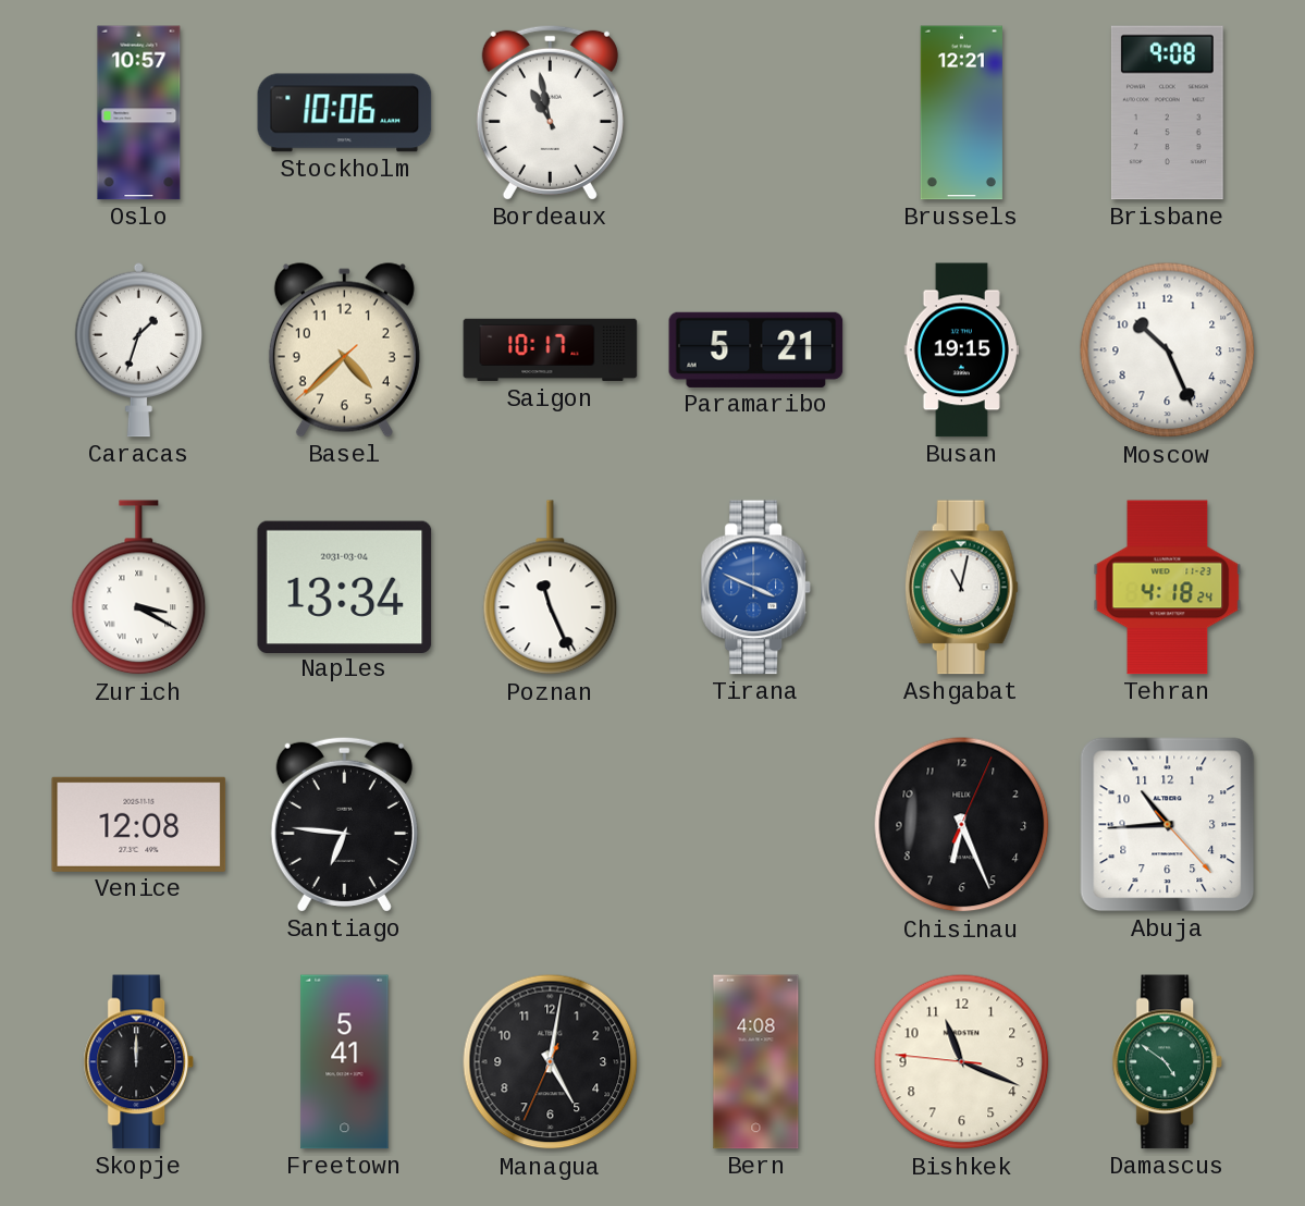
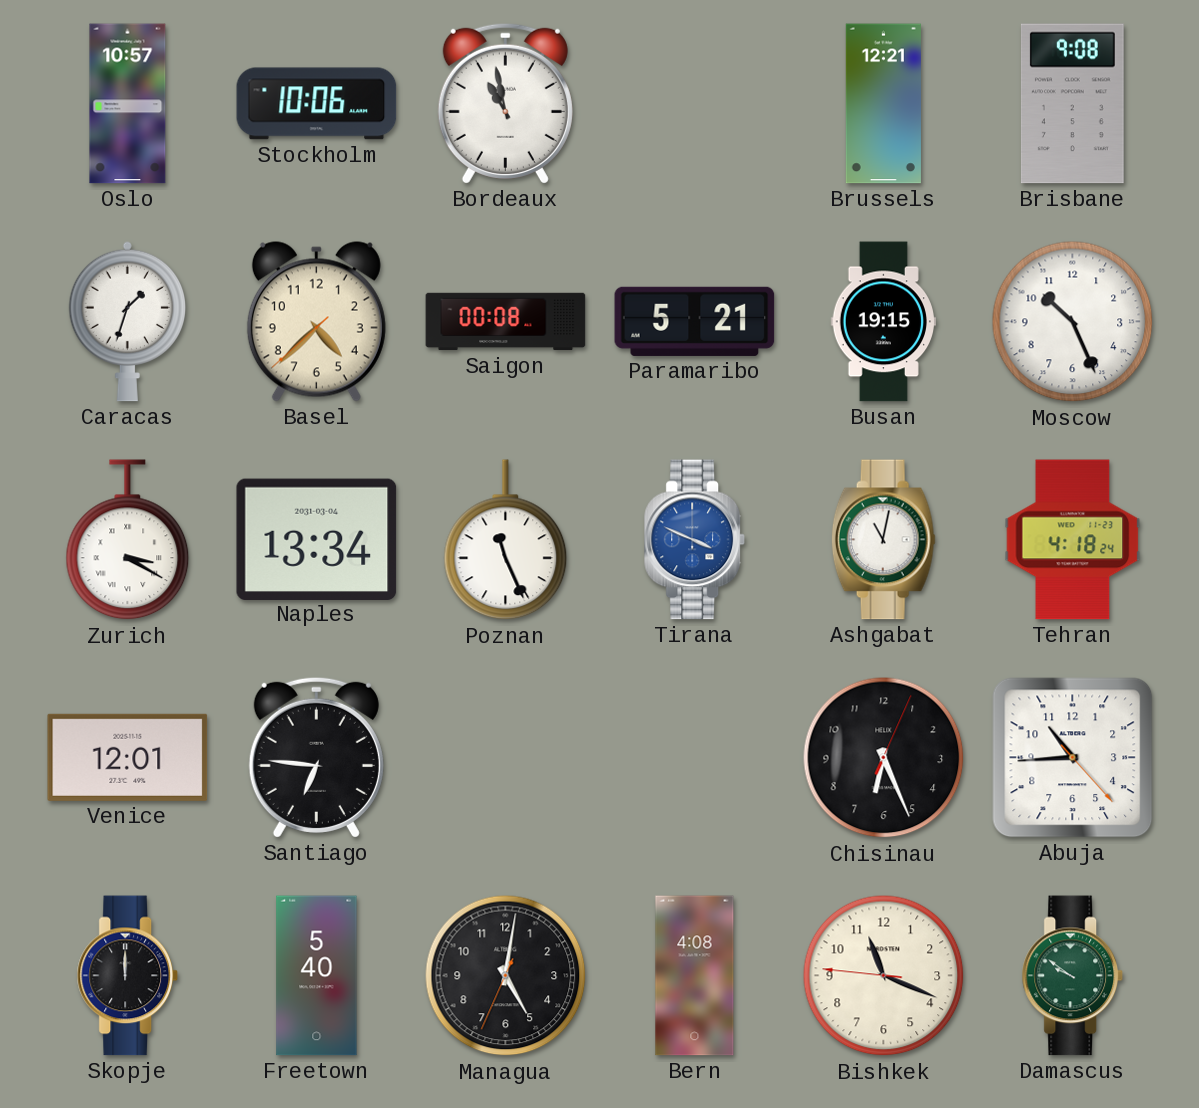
Saigon: 10:17 -> 00:08
Venice: 12:08 -> 12:01
Freetown: 5:41 -> 5:40
Damascus: 4:51 -> 9:51
